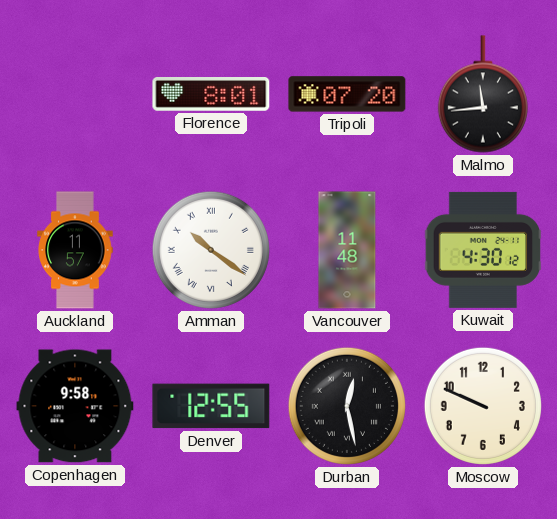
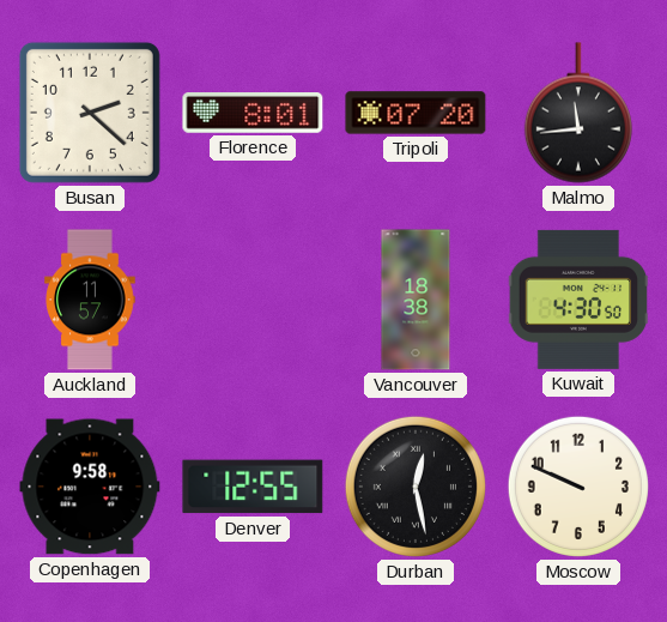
Busan: none -> 2:22
Amman: 10:21 -> none
Vancouver: 11:48 -> 18:38
Kuwait: 4:30:12 -> 4:30:50
